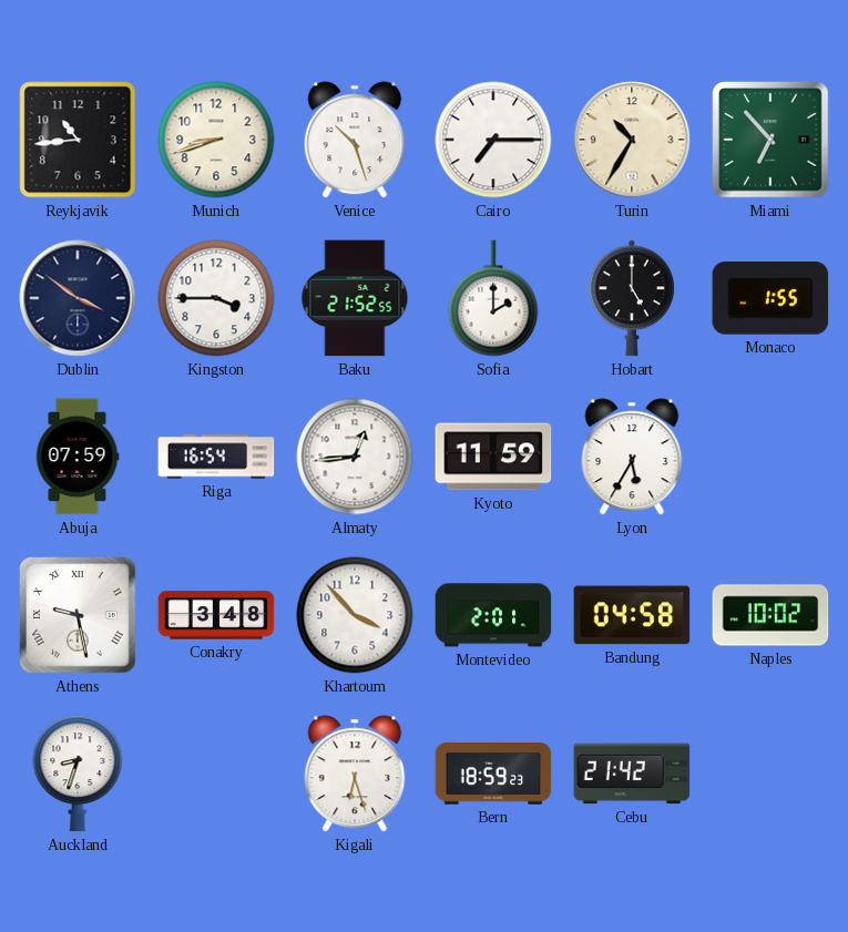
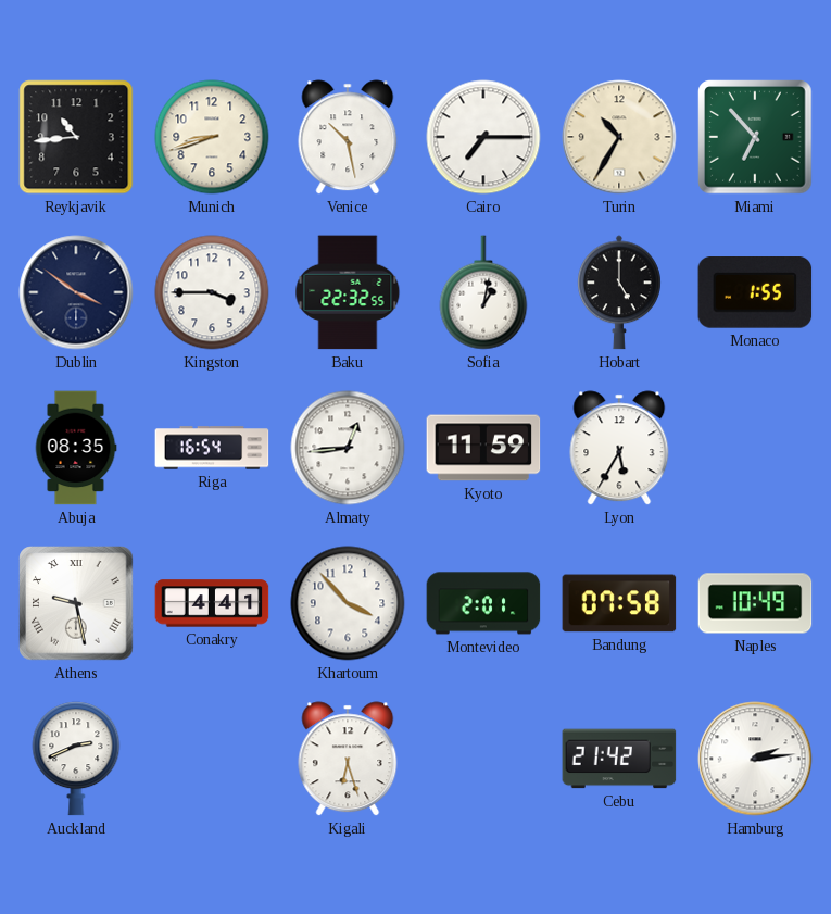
Venice: 10:27 -> 10:28
Baku: 21:52 -> 22:32
Sofia: 2:00 -> 1:02
Abuja: 07:59 -> 08:35
Conakry: 3:48 -> 4:41
Bandung: 04:58 -> 07:58
Naples: 10:02 -> 10:49
Auckland: 8:33 -> 2:41
Bern: 18:59 -> none
Hamburg: none -> 2:14
